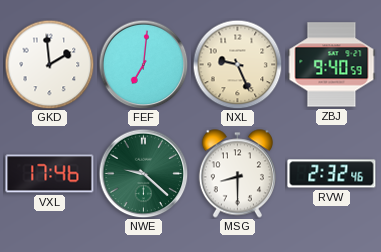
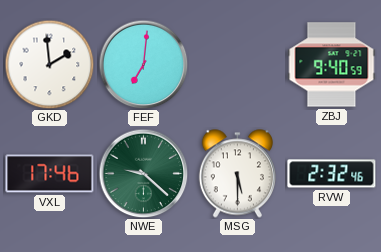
NXL: 9:26 -> none
MSG: 8:30 -> 5:30
